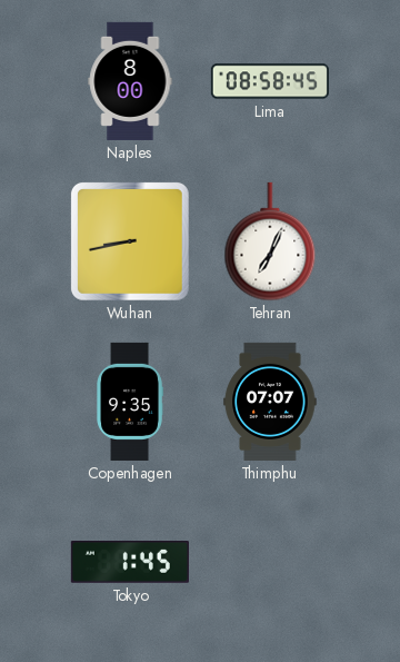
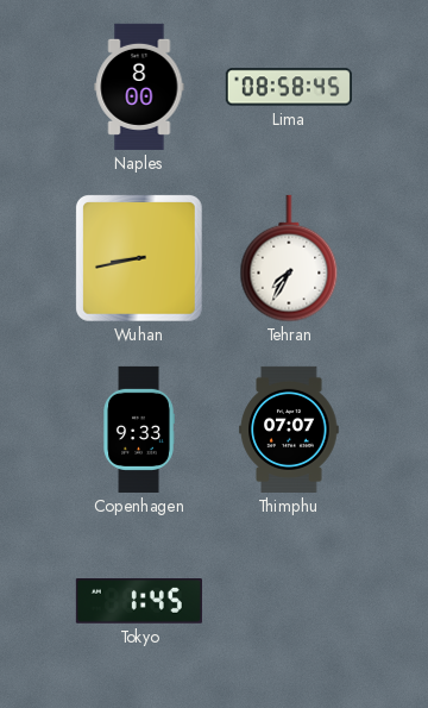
Tehran: 7:04 -> 7:35
Copenhagen: 9:35 -> 9:33
